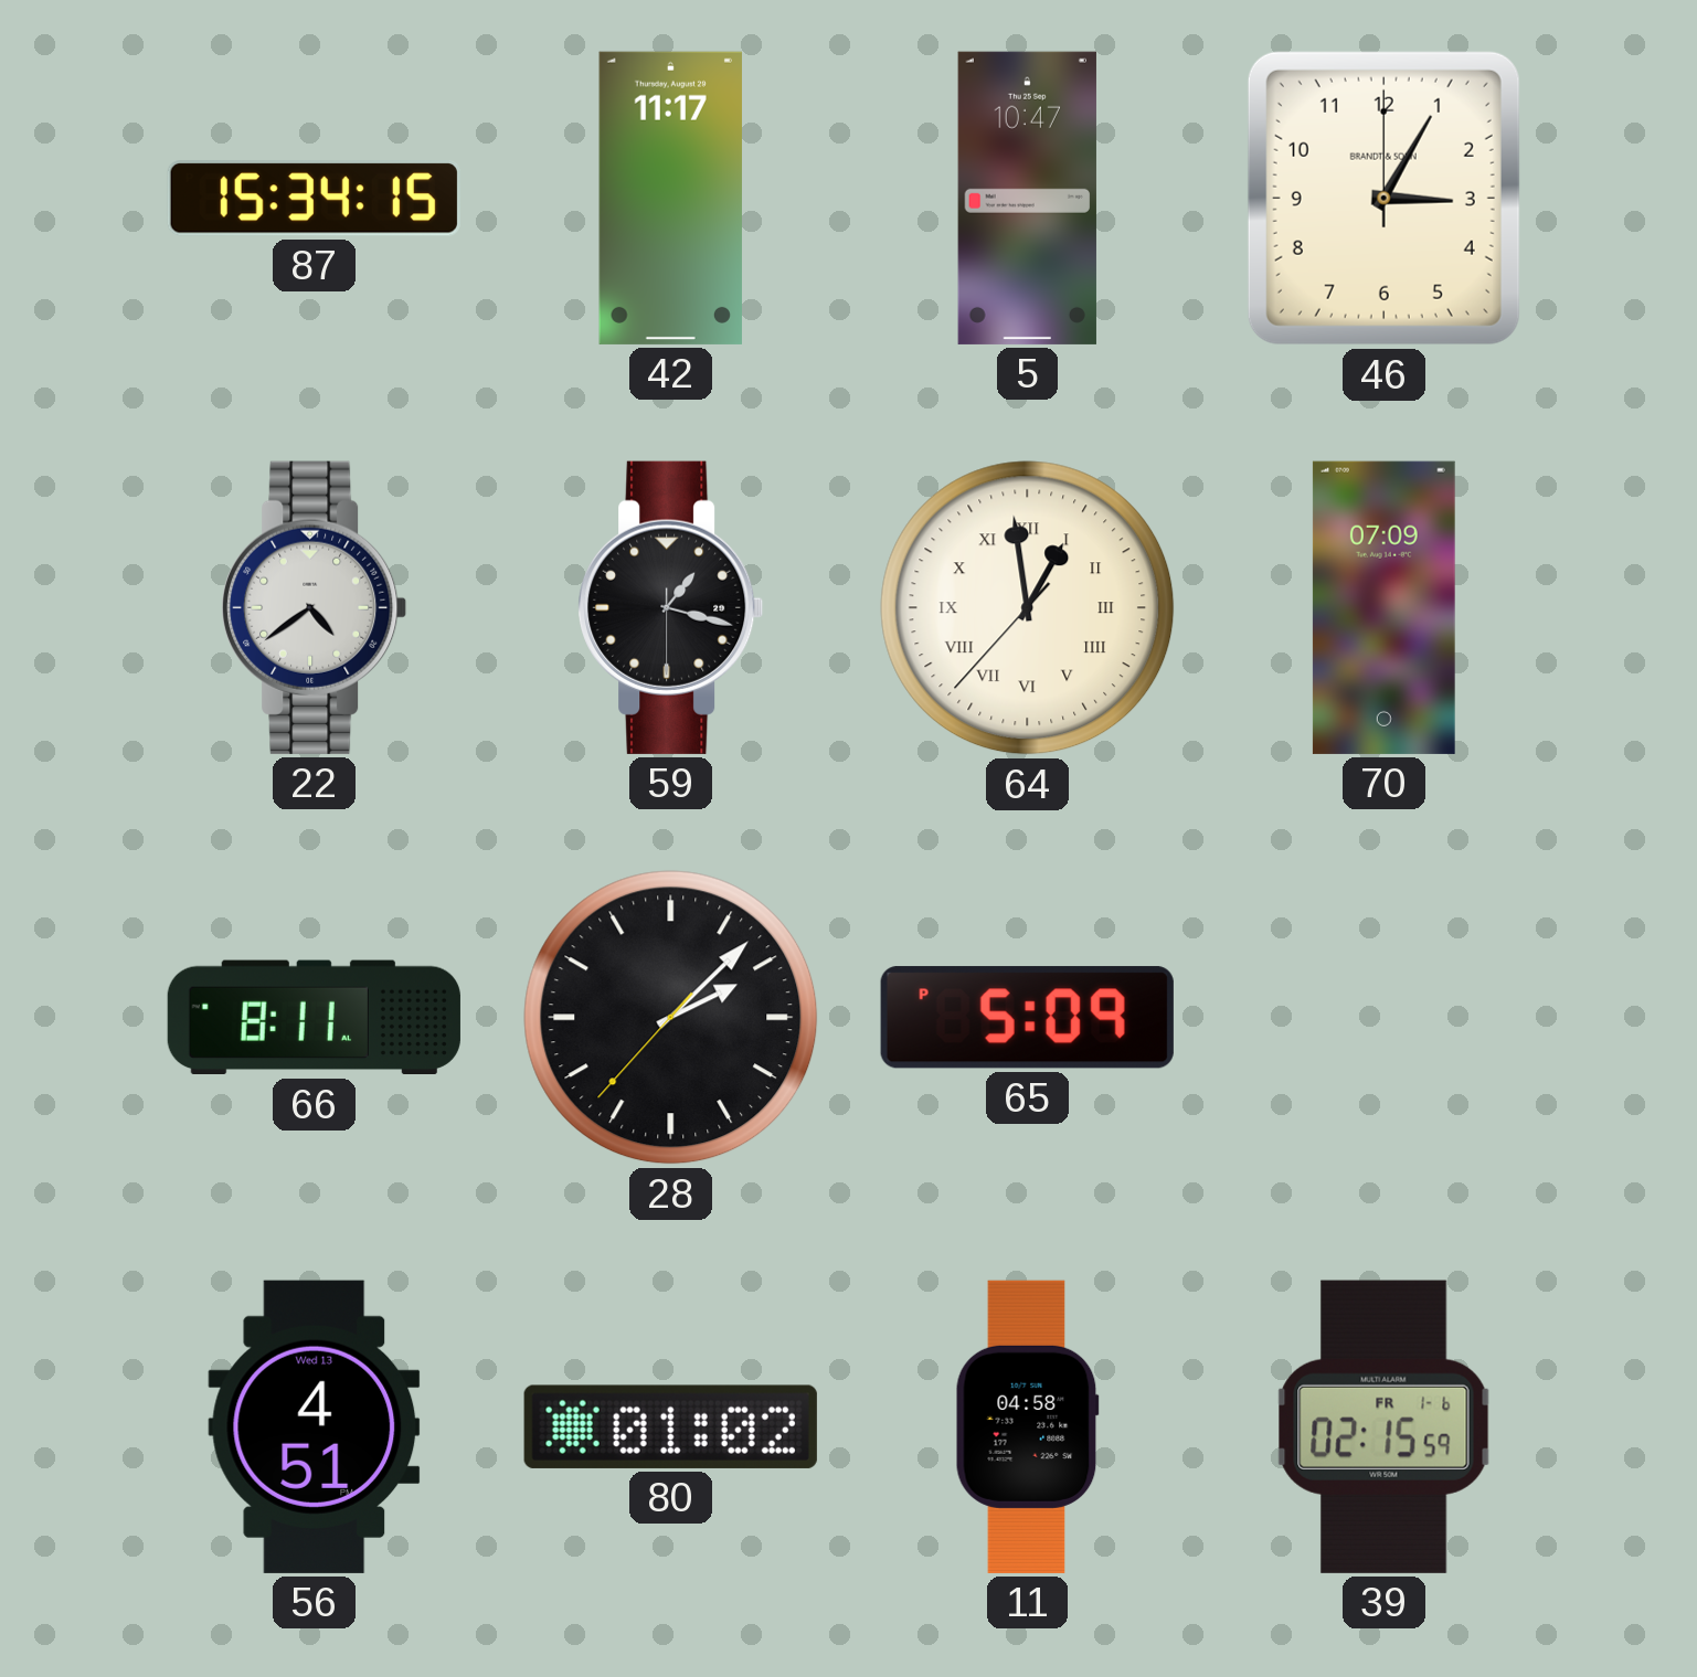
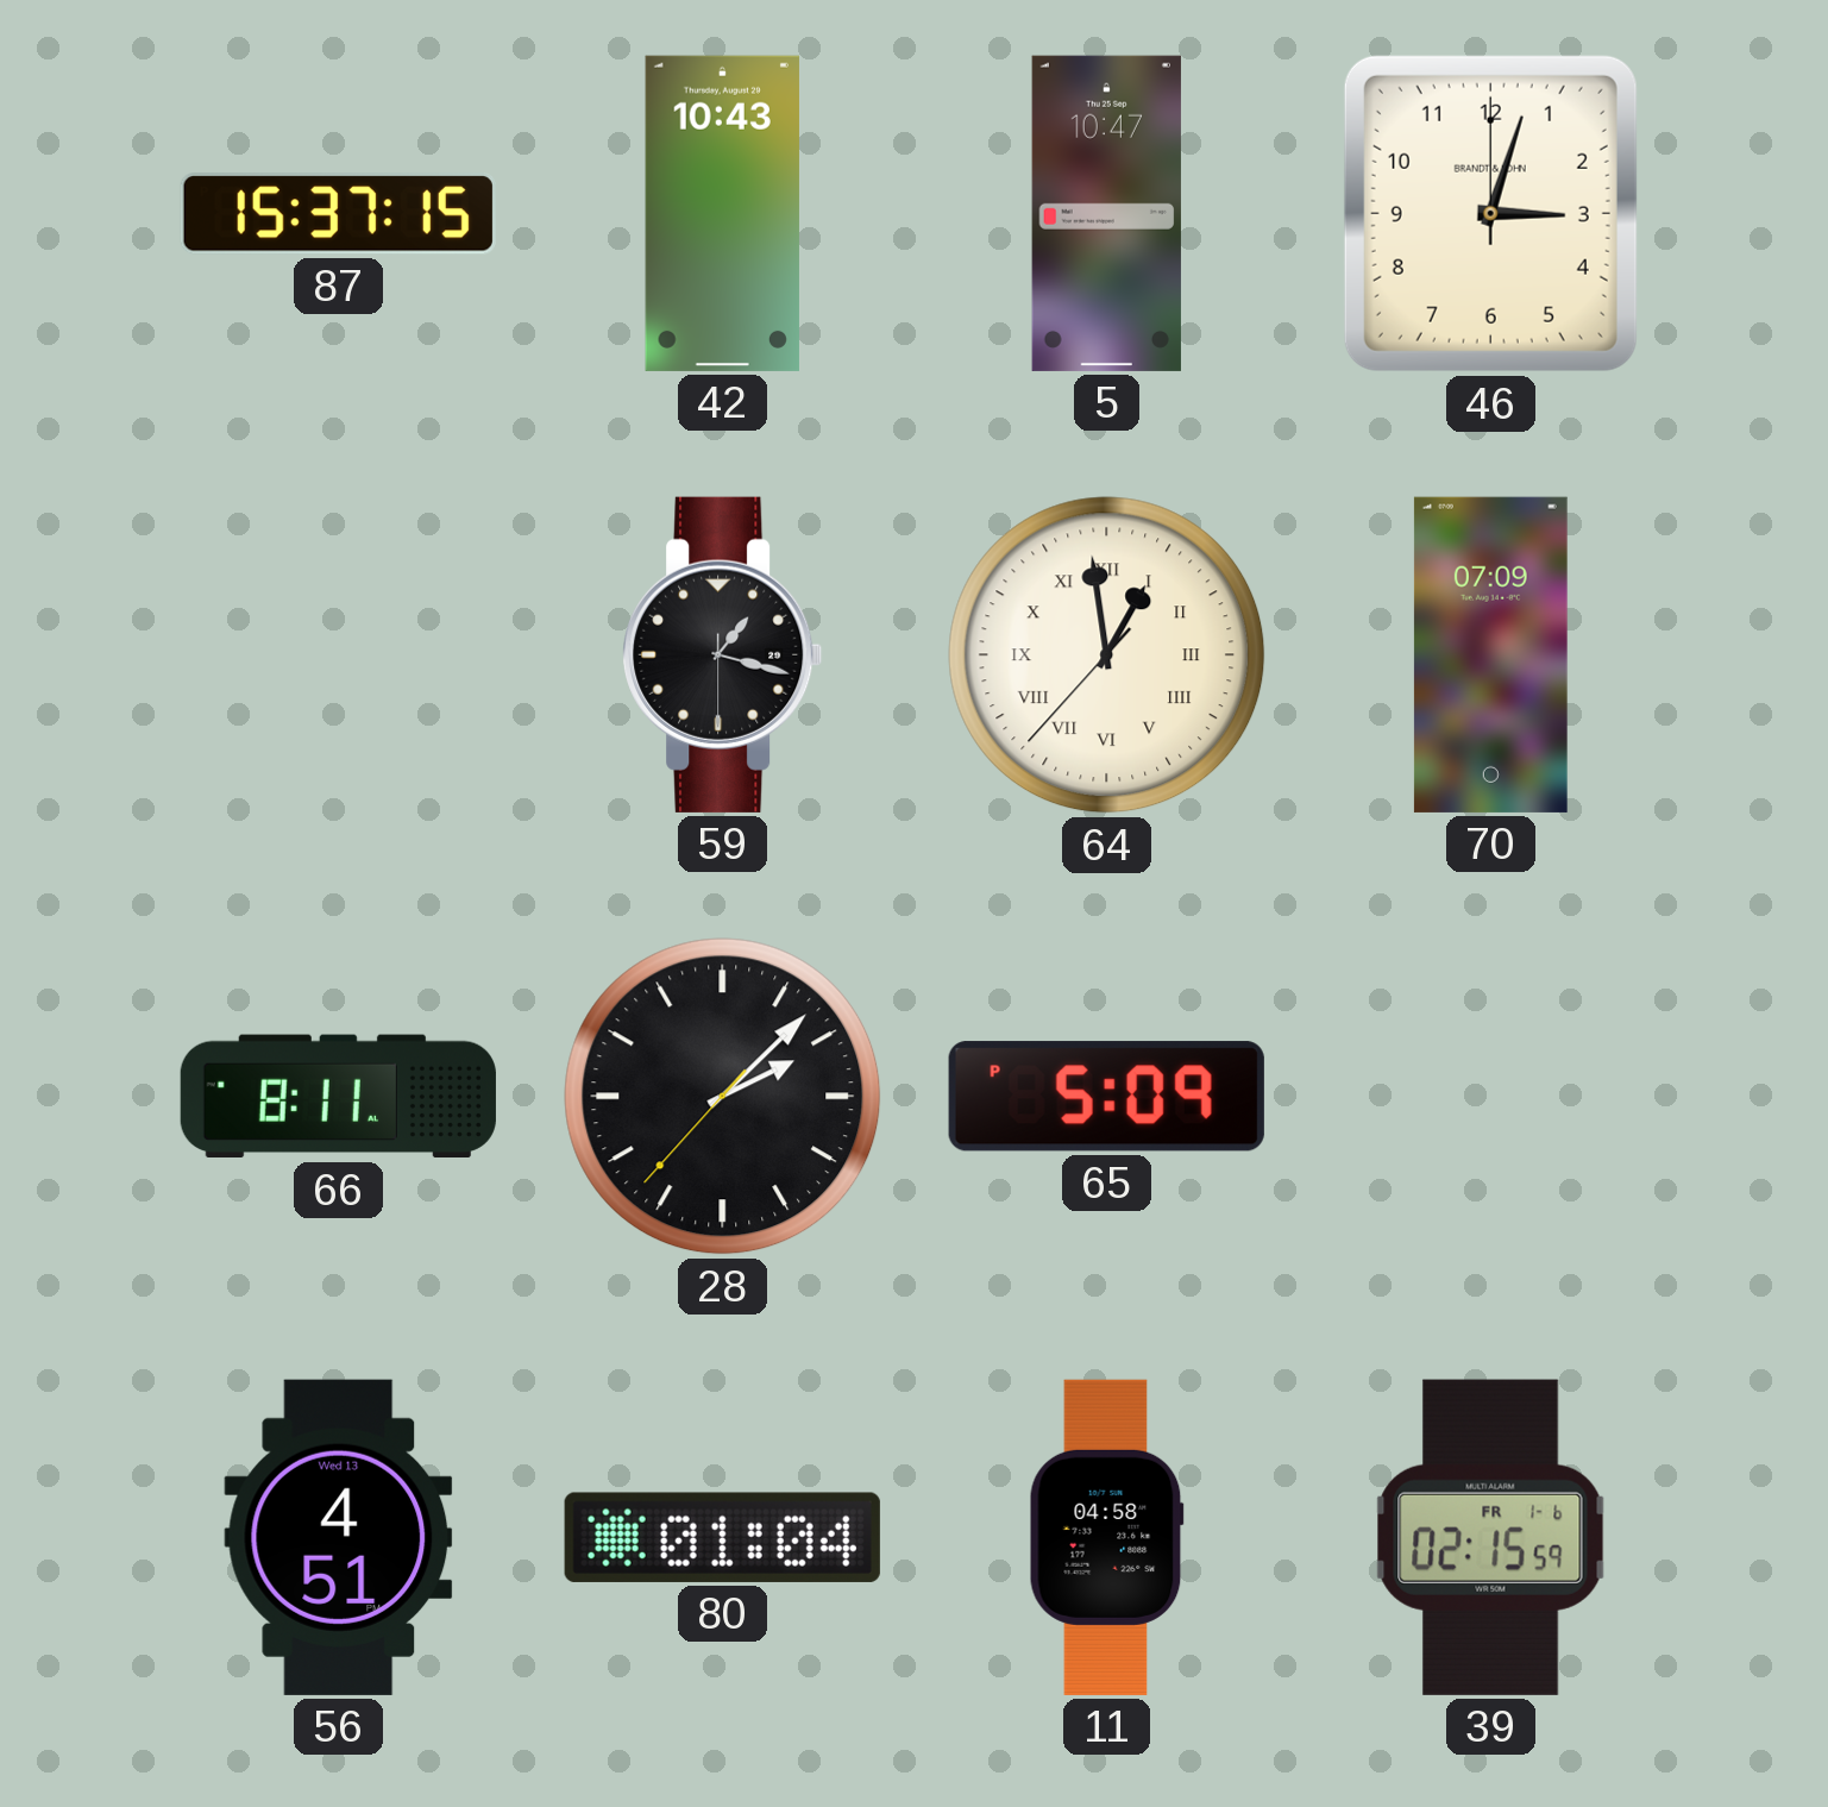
87: 15:34 -> 15:37
42: 11:17 -> 10:43
46: 3:05 -> 3:03
22: 4:39 -> none
80: 01:02 -> 01:04
